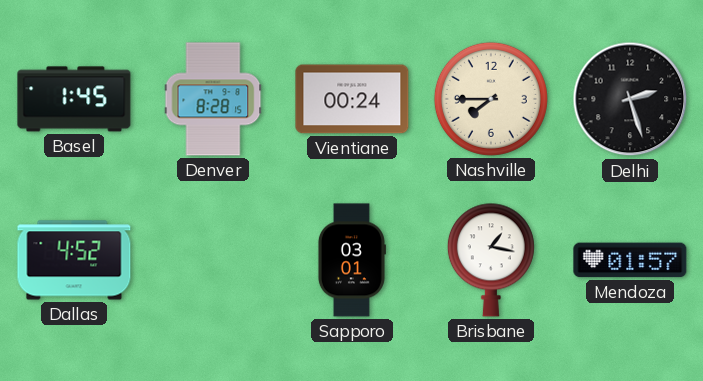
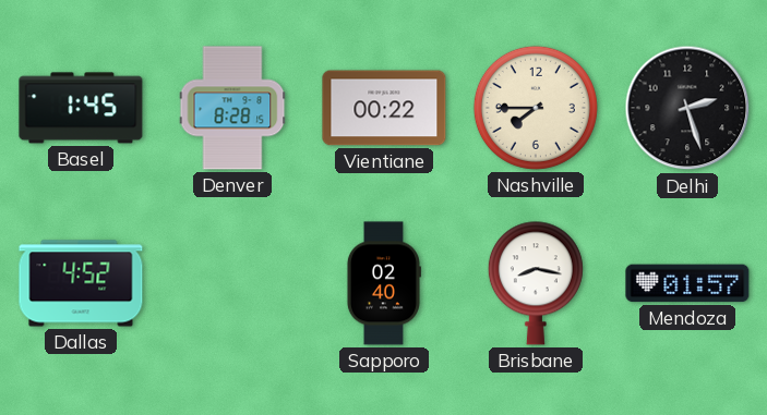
Vientiane: 00:24 -> 00:22
Sapporo: 03:01 -> 02:40
Brisbane: 1:17 -> 8:17
